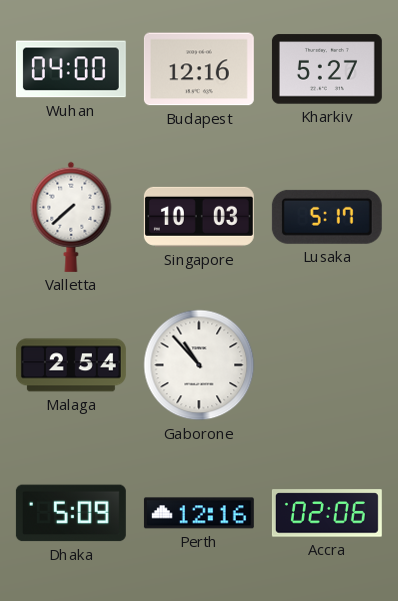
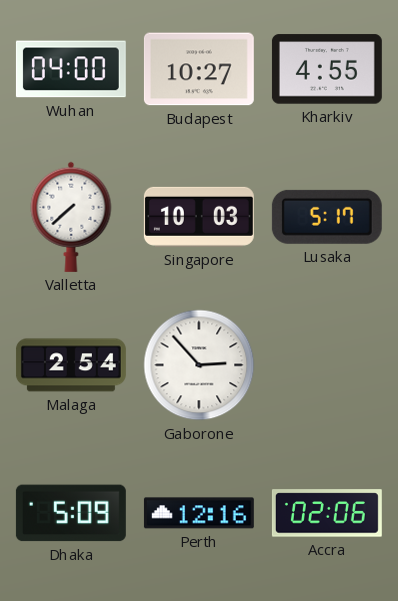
Budapest: 12:16 -> 10:27
Kharkiv: 5:27 -> 4:55
Gaborone: 10:53 -> 2:53
